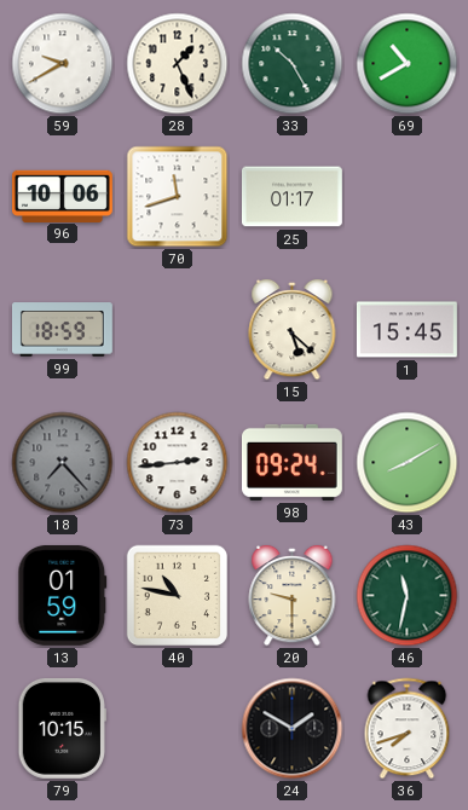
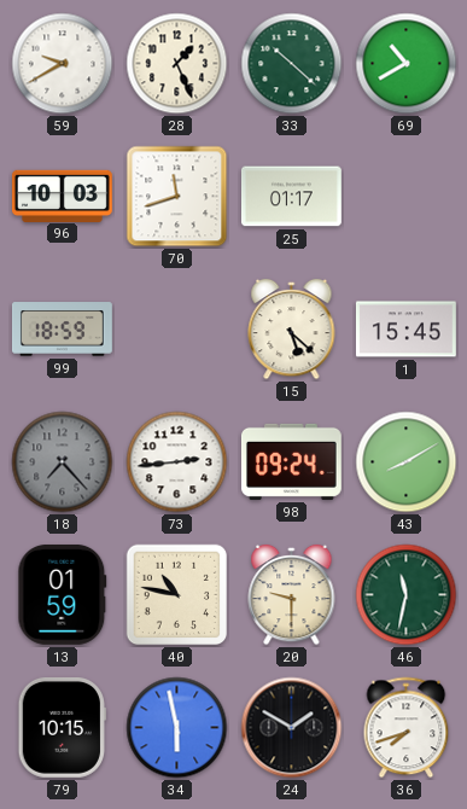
33: 10:25 -> 10:22
96: 10:06 -> 10:03
34: none -> 5:58
